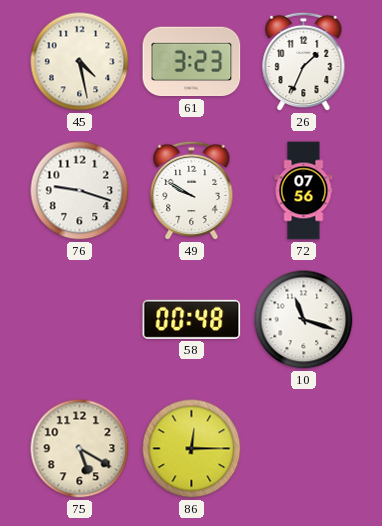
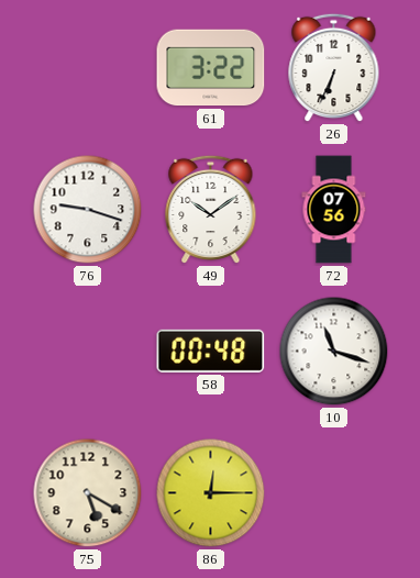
45: 4:28 -> none
61: 3:23 -> 3:22
26: 1:34 -> 6:34
49: 9:50 -> 10:09
